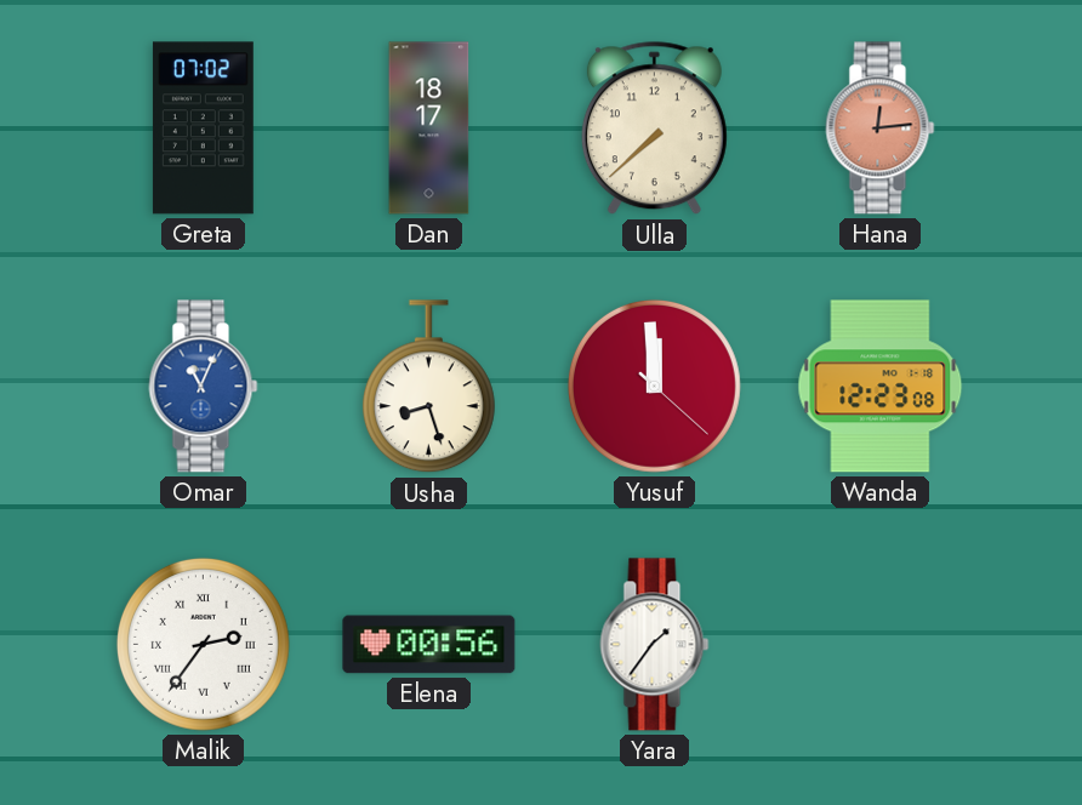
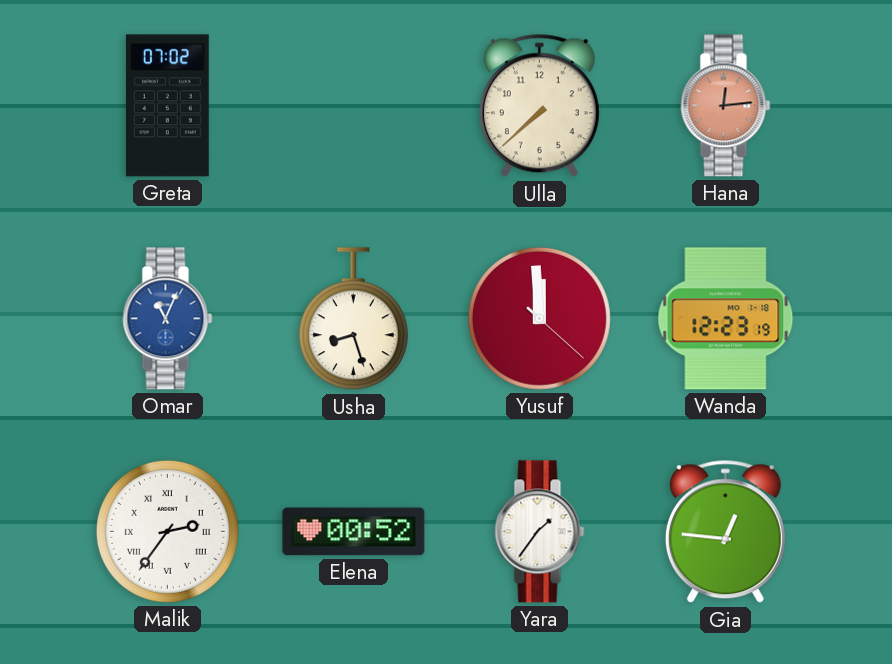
Dan: 18:17 -> none
Wanda: 12:23:08 -> 12:23:19
Elena: 00:56 -> 00:52
Gia: none -> 12:46
